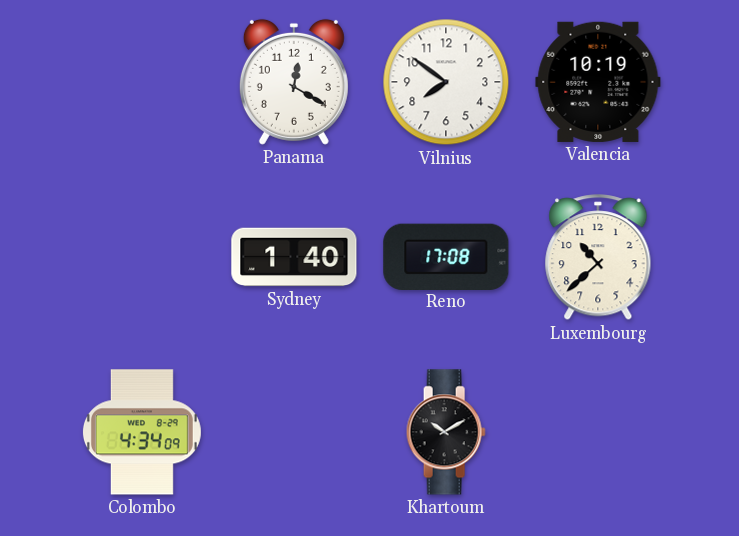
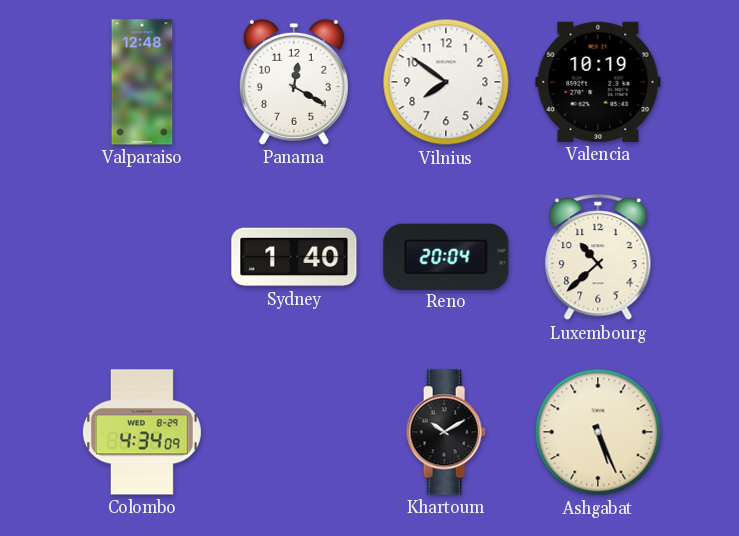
Valparaiso: none -> 12:48
Reno: 17:08 -> 20:04
Ashgabat: none -> 5:26
